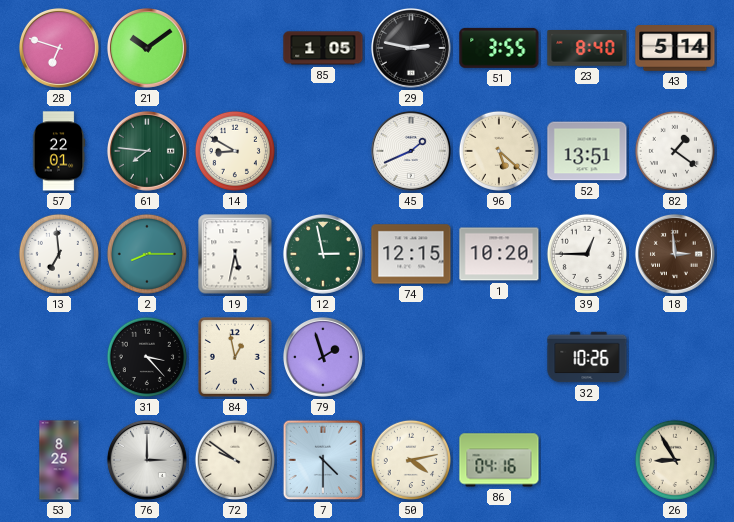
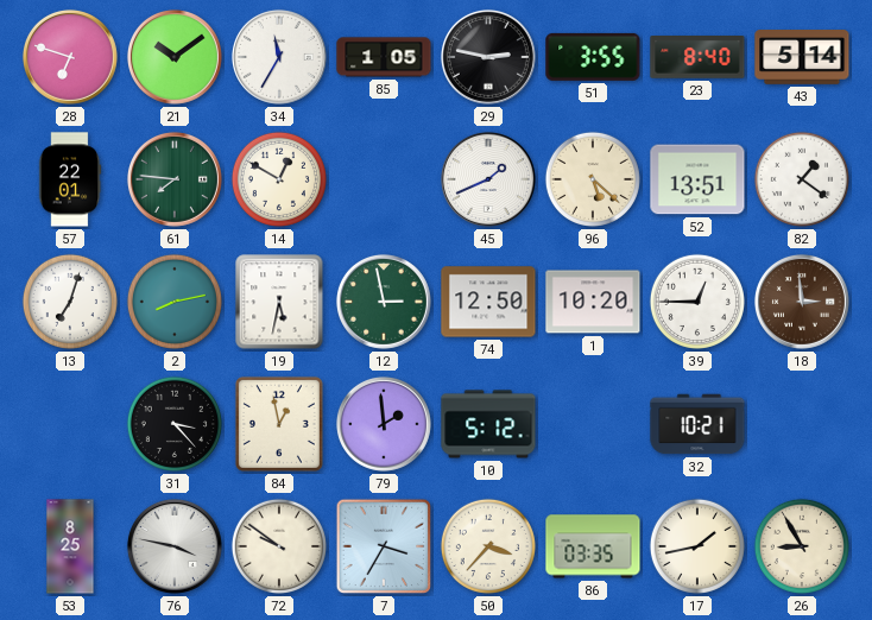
34: none -> 11:35
14: 8:50 -> 12:50
13: 6:59 -> 7:03
2: 8:15 -> 8:13
74: 12:15 -> 12:50
79: 1:57 -> 1:59
10: none -> 5:12
32: 10:26 -> 10:21
76: 3:00 -> 3:47
7: 4:30 -> 3:35
50: 4:13 -> 3:37
86: 04:16 -> 03:35
17: none -> 1:43
